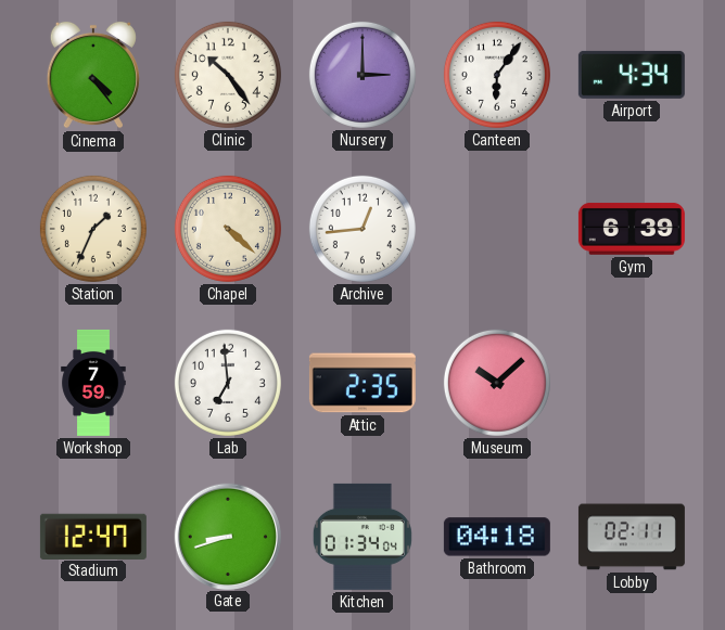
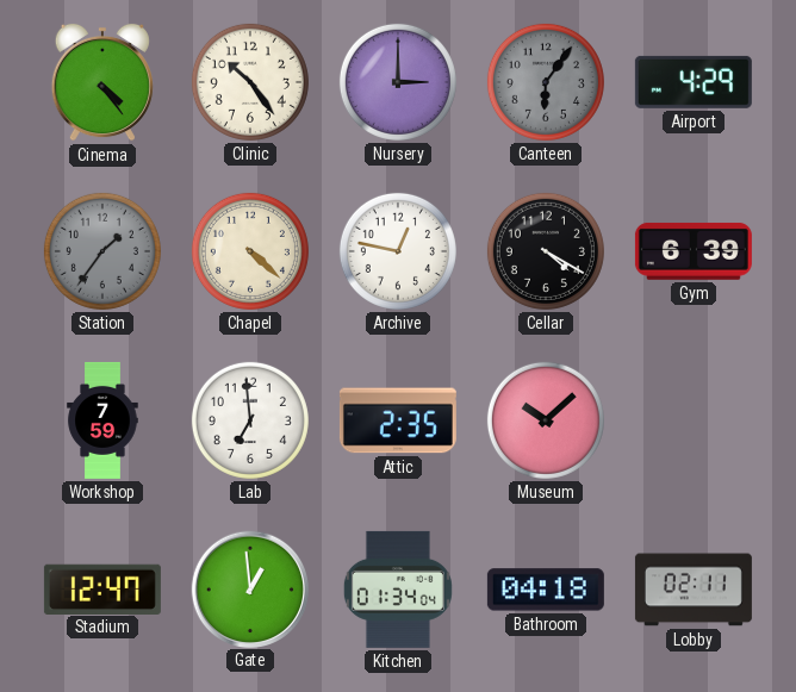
Canteen dial: white -> grey
Airport: 4:34 -> 4:29
Station: 1:34 -> 1:36
Station dial: cream -> grey
Archive: 12:44 -> 12:47
Cellar: none -> 4:20
Gate: 8:42 -> 12:59
